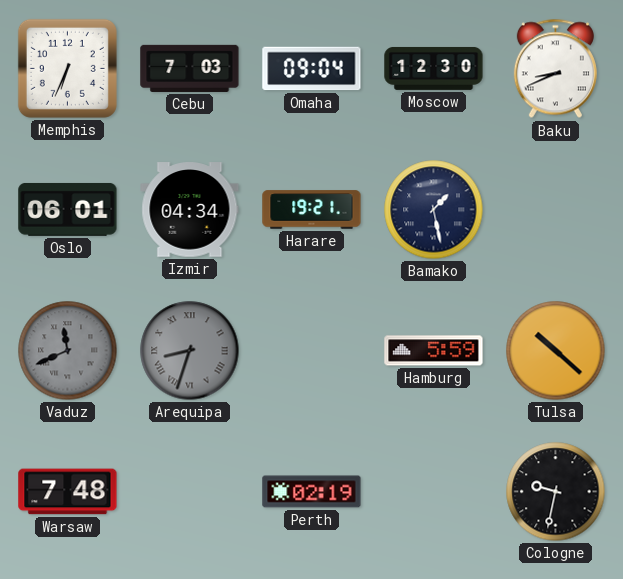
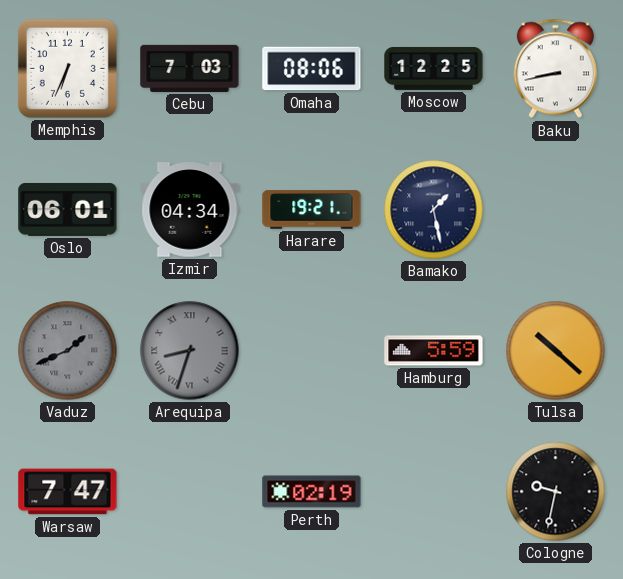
Omaha: 09:04 -> 08:06
Moscow: 12:30 -> 12:25
Baku: 8:41 -> 8:43
Vaduz: 11:41 -> 1:41
Warsaw: 7:48 -> 7:47
